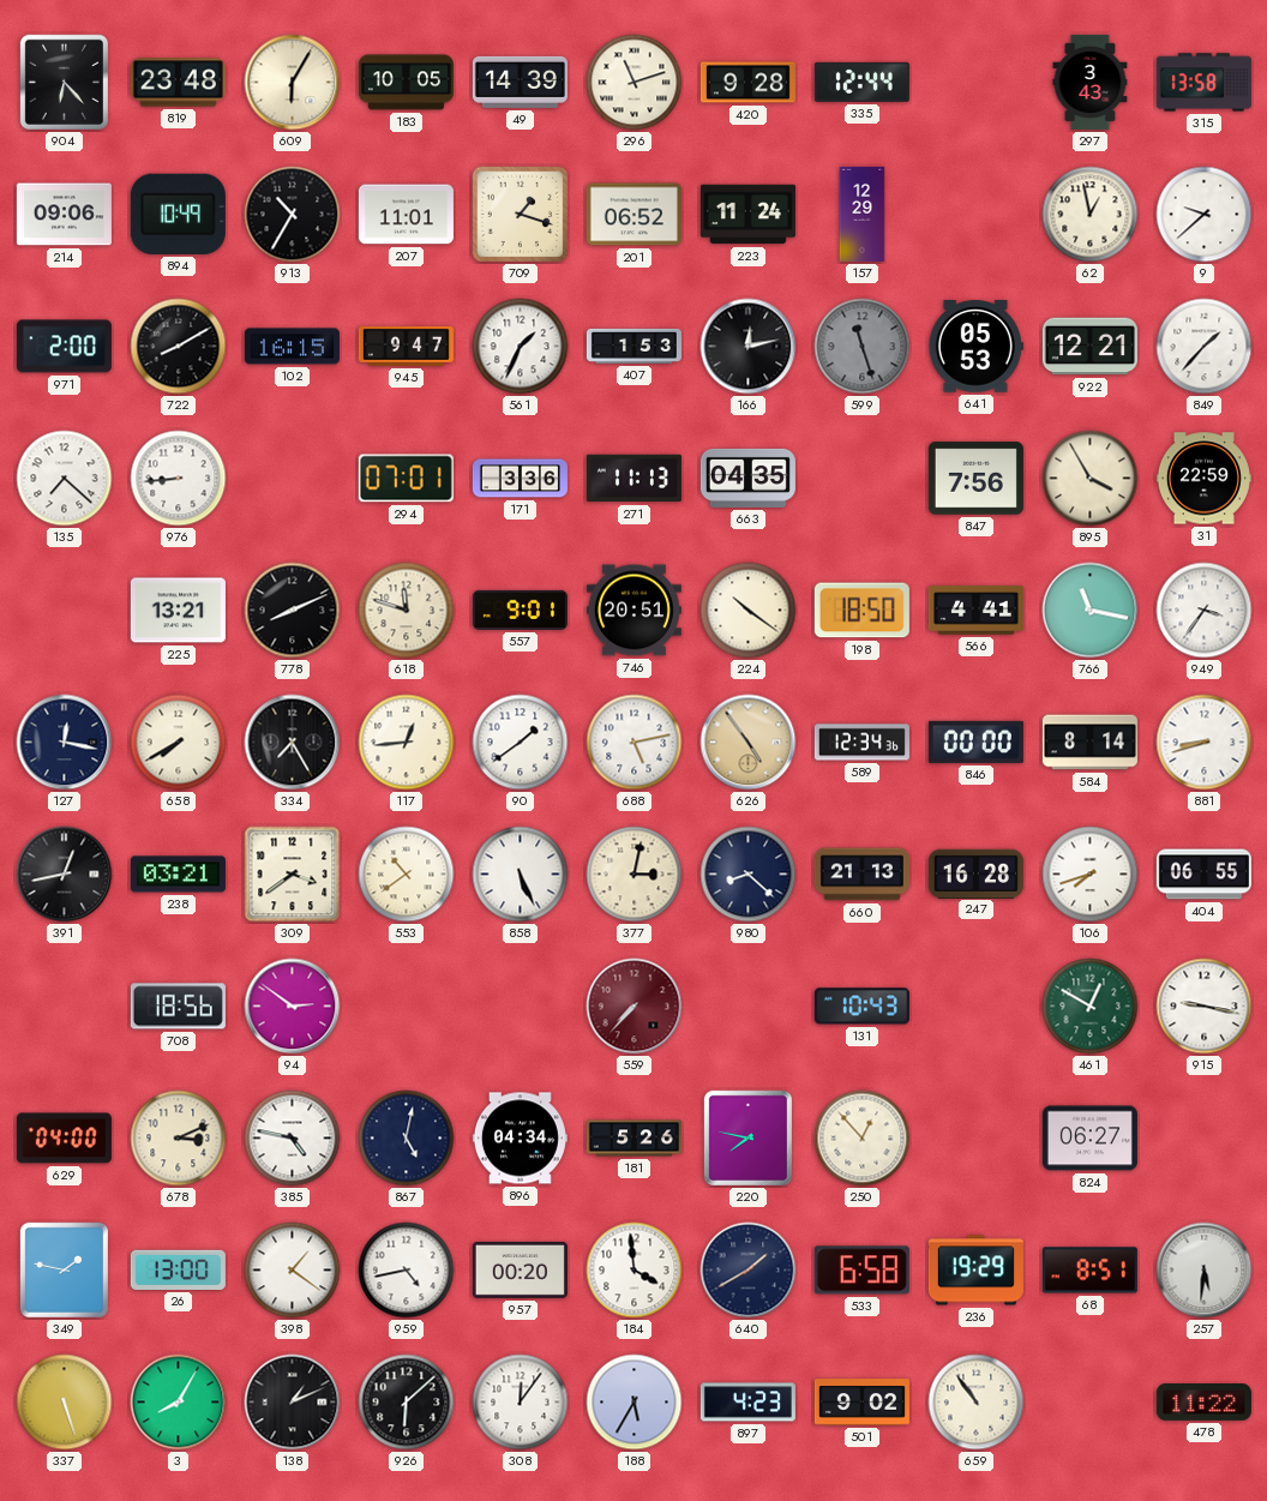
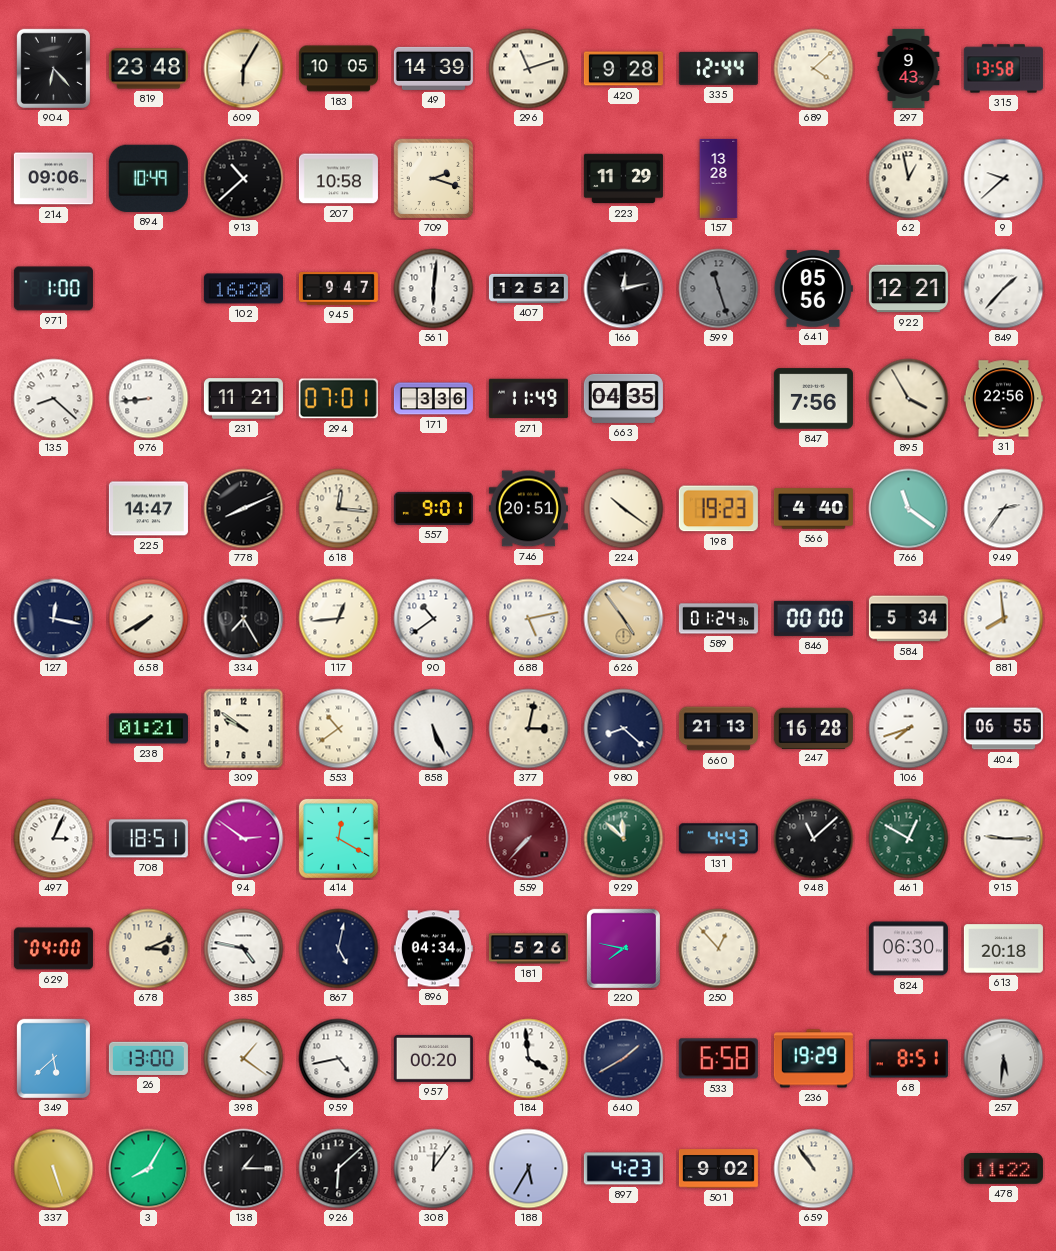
689: none -> 4:08
297: 3:43 -> 9:43
913: 10:35 -> 10:38
207: 11:01 -> 10:58
709: 1:18 -> 2:18
201: 06:52 -> none
223: 11:24 -> 11:29
157: 12:29 -> 13:28
971: 2:00 -> 1:00
722: 8:10 -> none
102: 16:15 -> 16:20
561: 1:34 -> 6:01
407: 1:53 -> 12:52
641: 05:53 -> 05:56
135: 7:22 -> 8:22
231: none -> 11:21
271: 11:13 -> 11:49
31: 22:59 -> 22:56
225: 13:21 -> 14:47
618: 11:48 -> 12:16
198: 18:50 -> 19:23
566: 4:41 -> 4:40
766: 11:17 -> 11:21
949: 3:36 -> 2:36
90: 1:39 -> 10:39
589: 12:34 -> 01:24
584: 8:14 -> 5:34
881: 8:42 -> 7:59
391: 12:43 -> none
238: 03:21 -> 01:21
309: 3:39 -> 9:51
497: none -> 3:04
708: 18:56 -> 18:51
414: none -> 12:20
929: none -> 11:52
131: 10:43 -> 4:43
948: none -> 11:08
915: 9:17 -> 9:15
824: 06:27 -> 06:30
613: none -> 20:18
349: 1:47 -> 5:38
138: 1:11 -> 1:15
